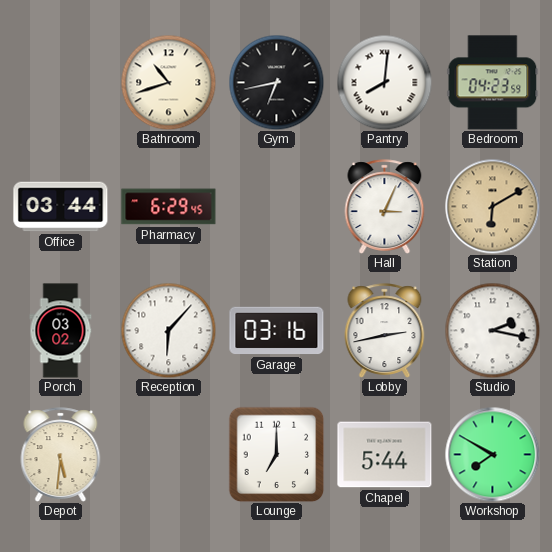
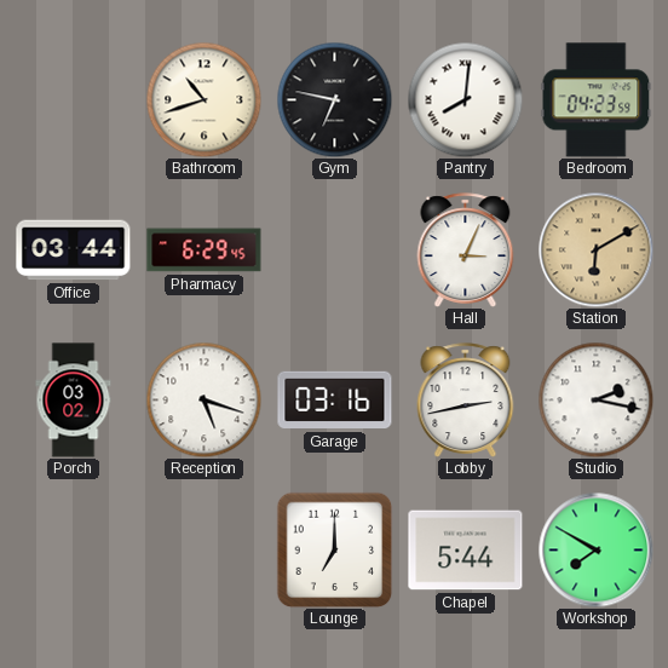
Gym: 6:43 -> 6:47
Reception: 6:07 -> 5:18
Depot: 5:31 -> none
